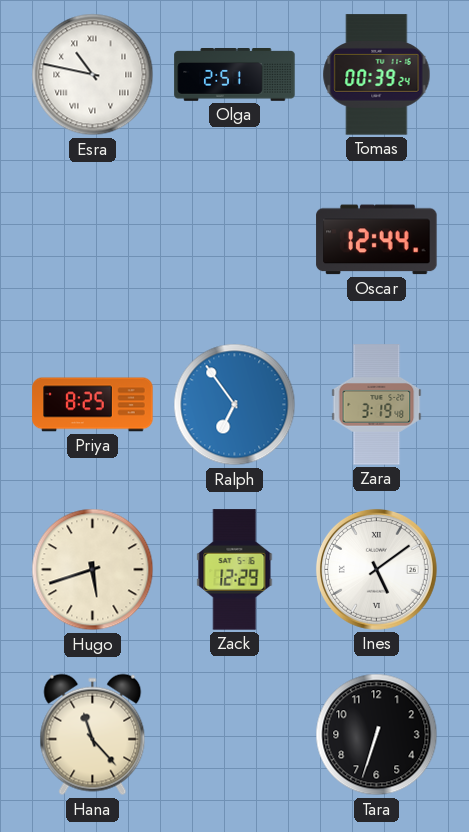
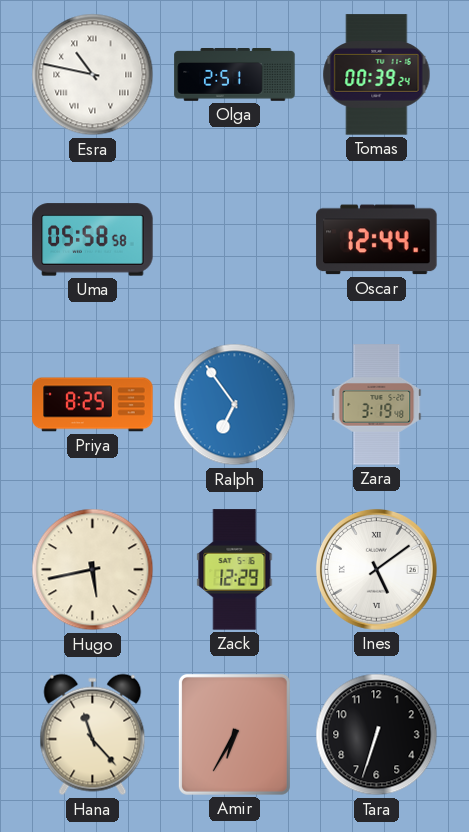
Uma: none -> 05:58
Hugo: 5:42 -> 5:43
Amir: none -> 6:35
